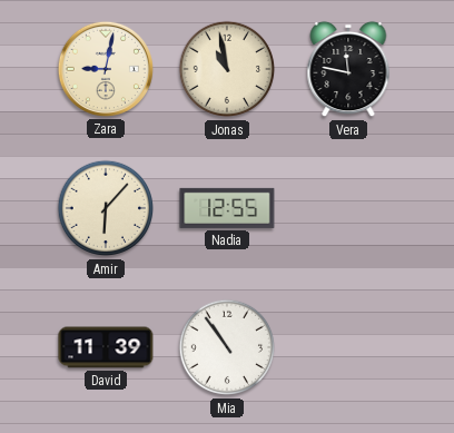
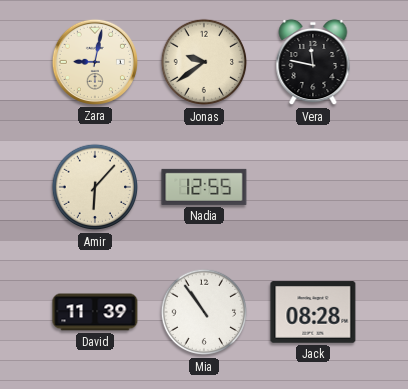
Jonas: 10:58 -> 9:39
Jack: none -> 08:28
